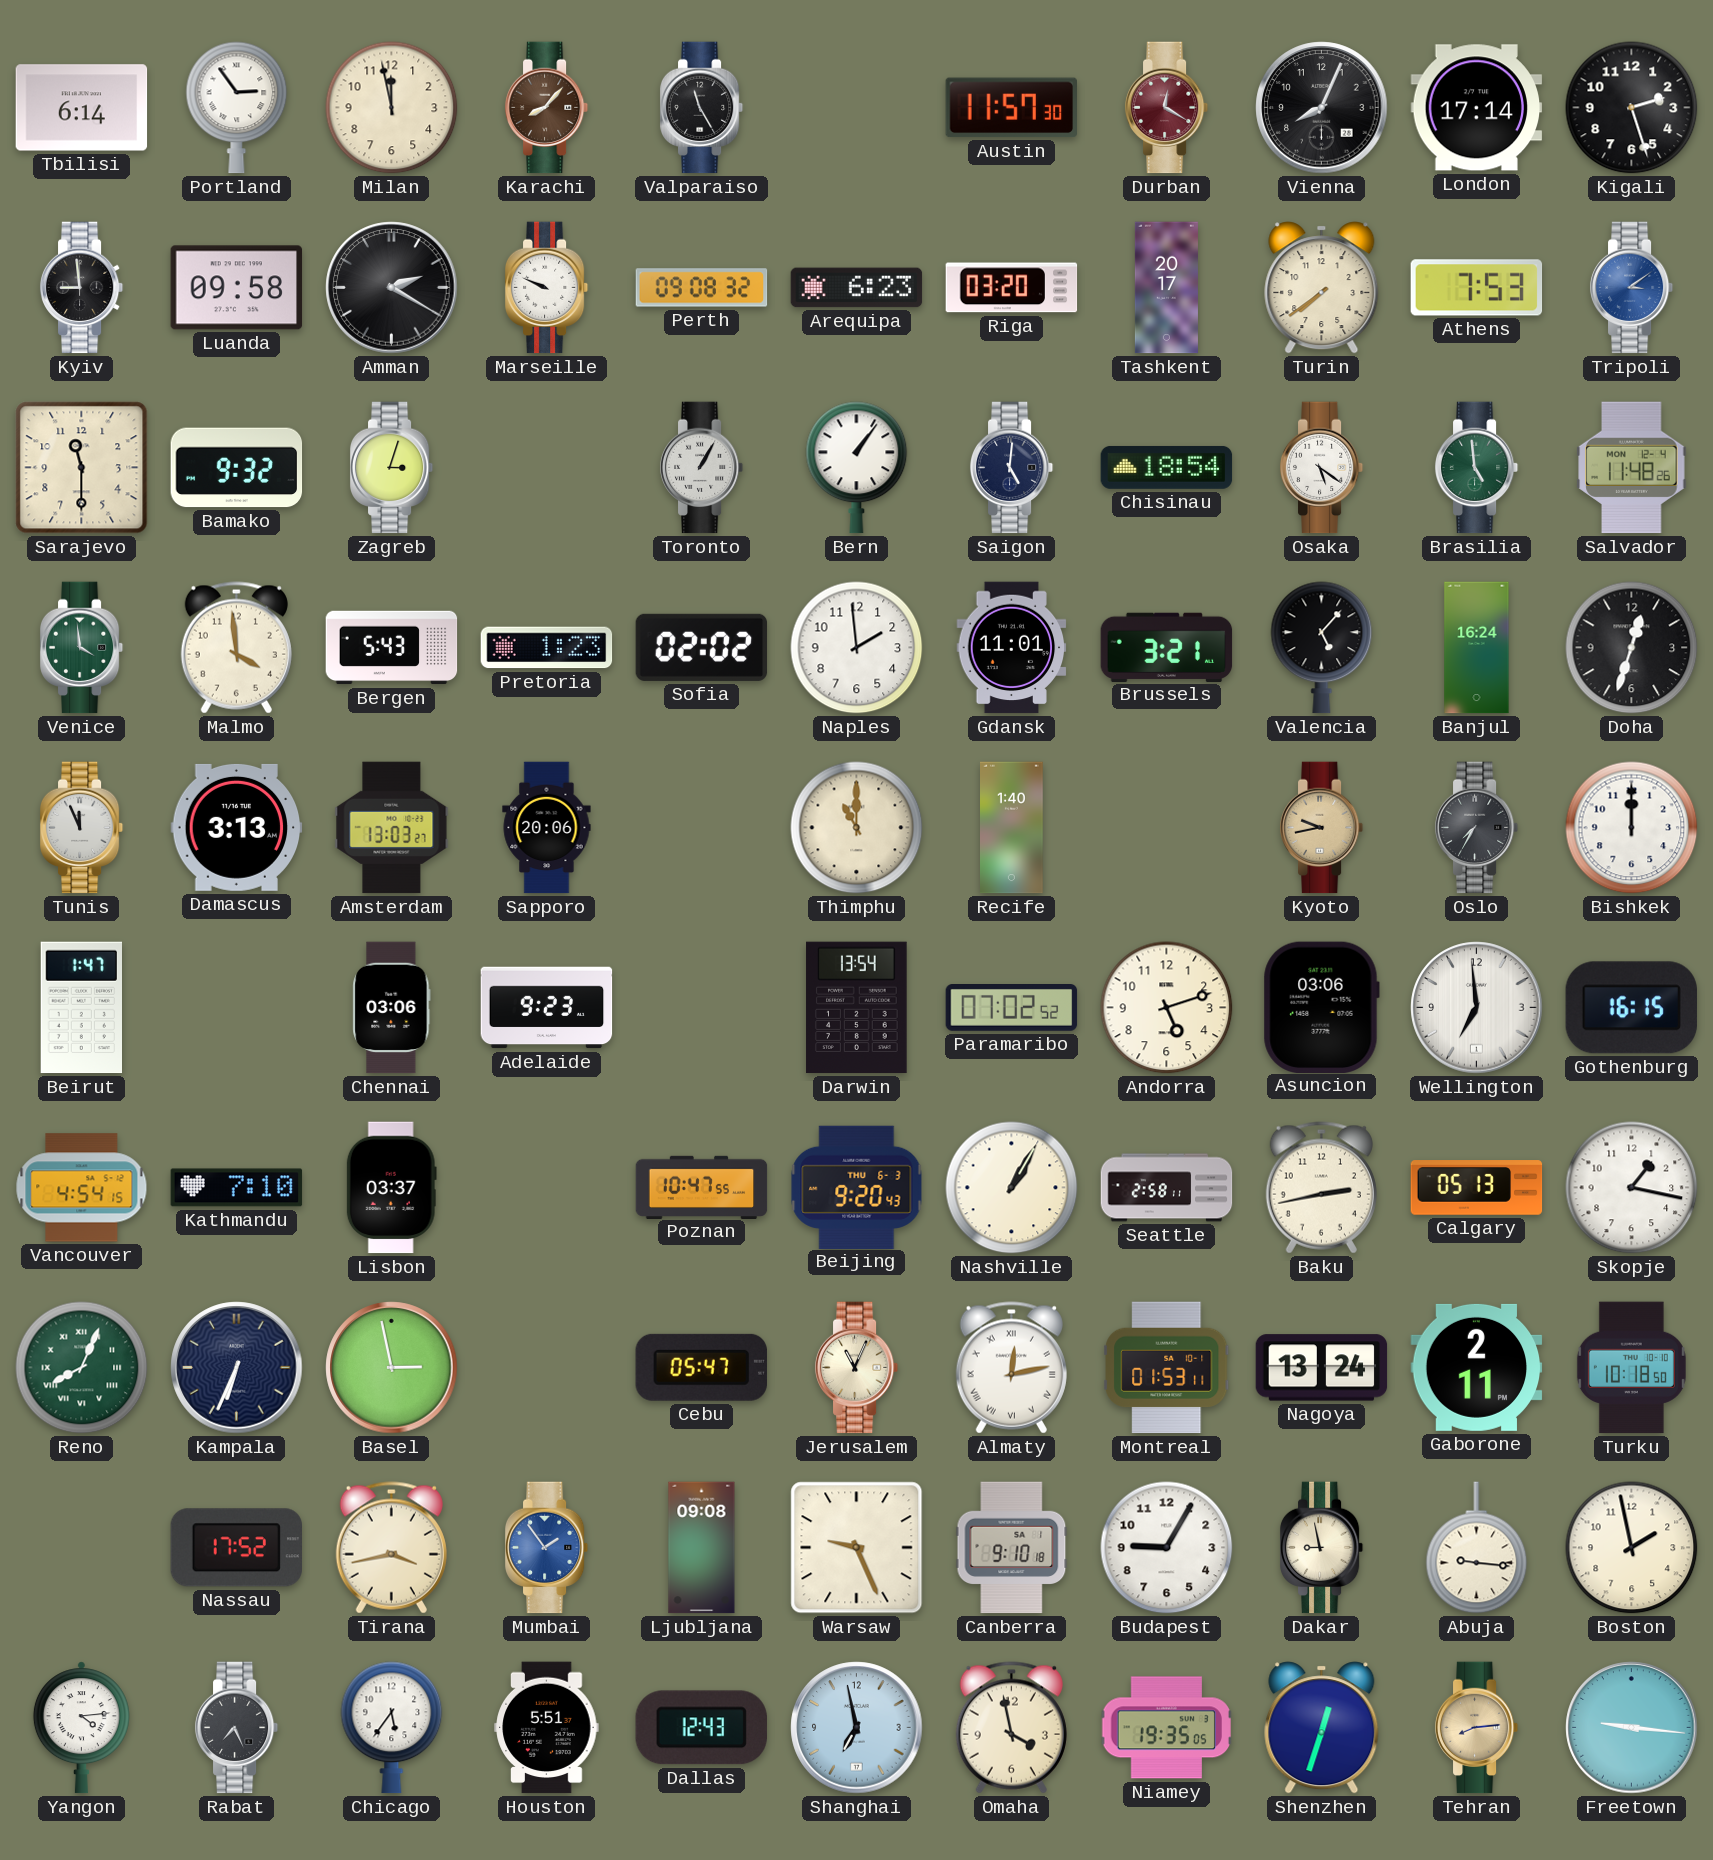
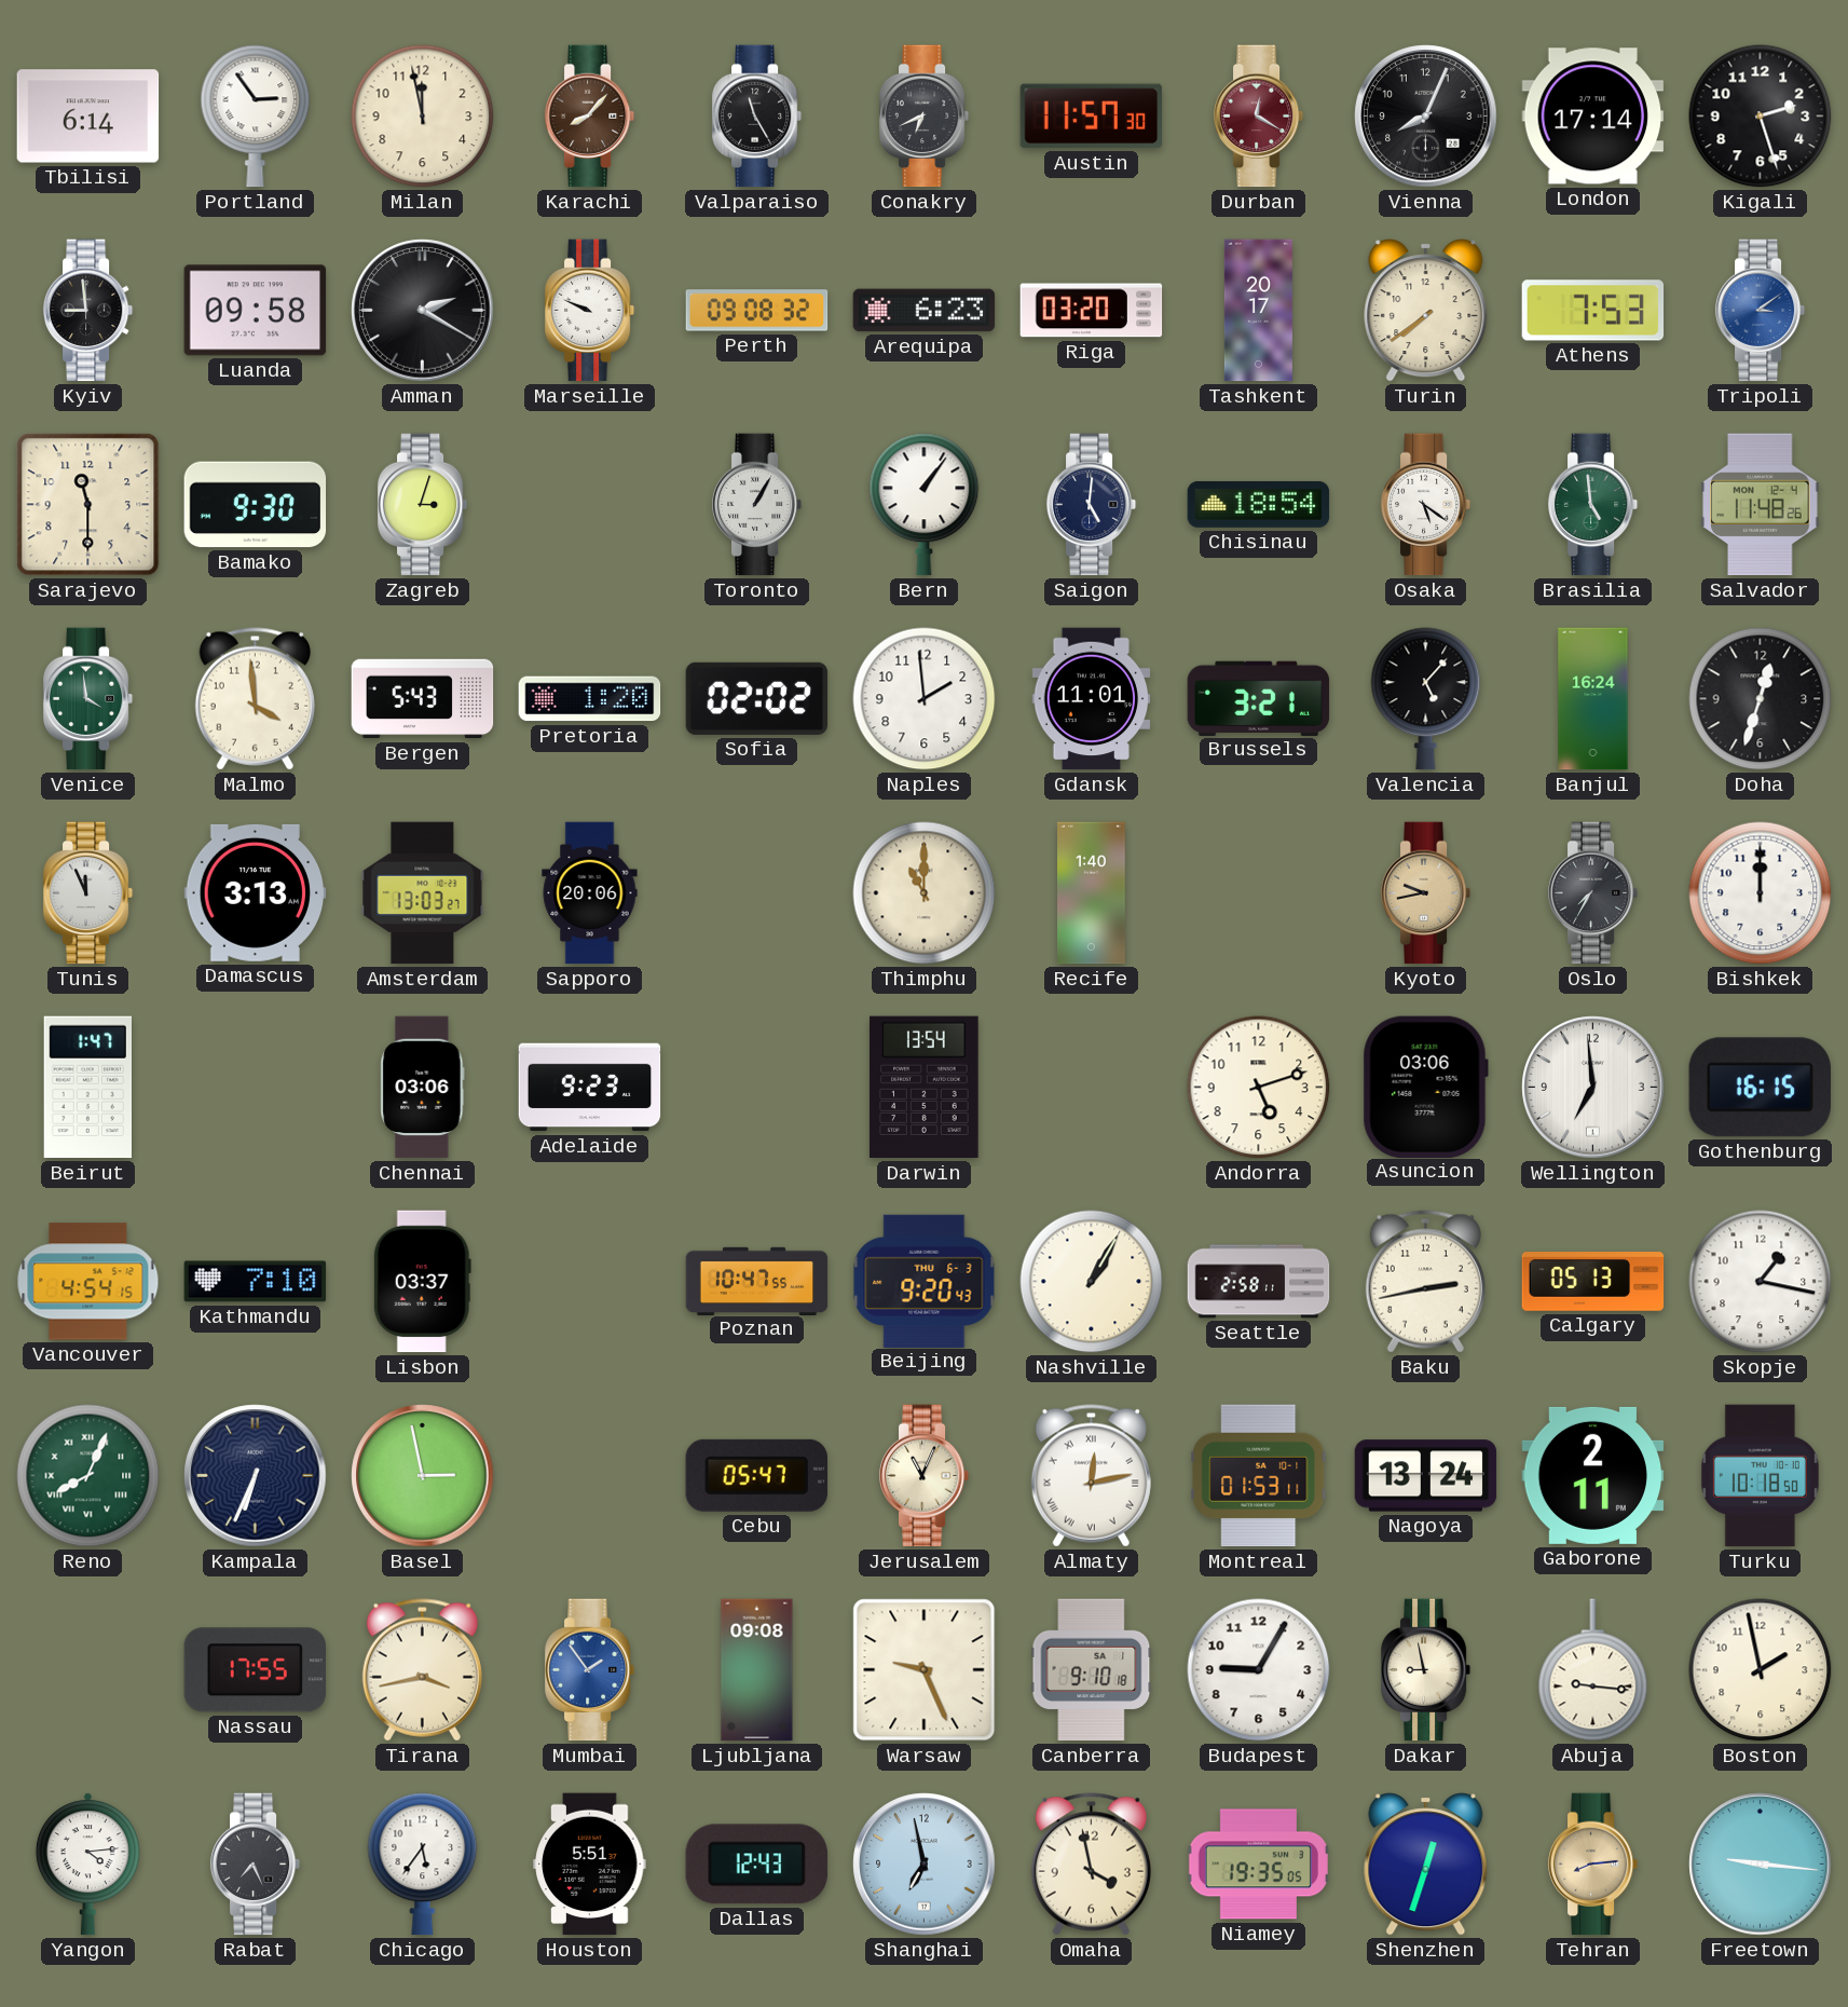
Conakry: none -> 6:41
Bamako: 9:32 -> 9:30
Pretoria: 1:23 -> 1:20
Paramaribo: 07:02 -> none
Nassau: 17:52 -> 17:55
